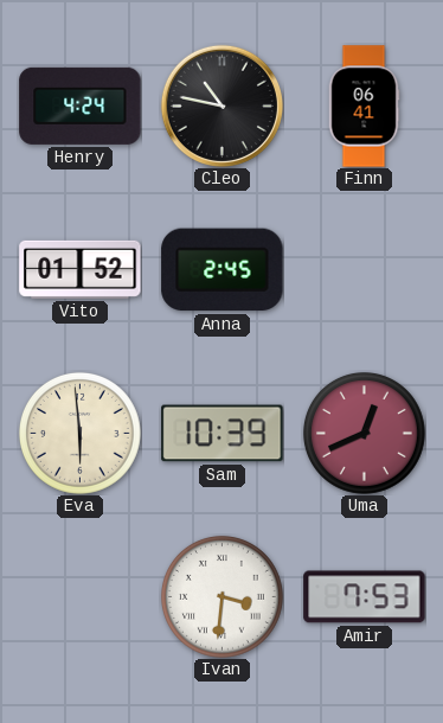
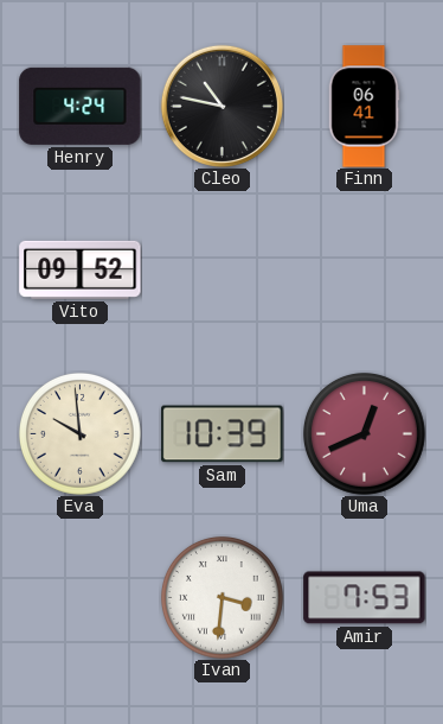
Vito: 01:52 -> 09:52
Anna: 2:45 -> none
Eva: 5:59 -> 9:59
